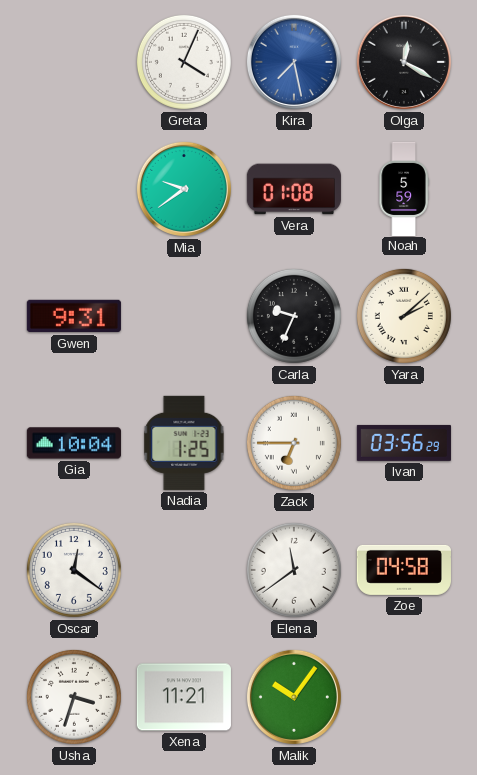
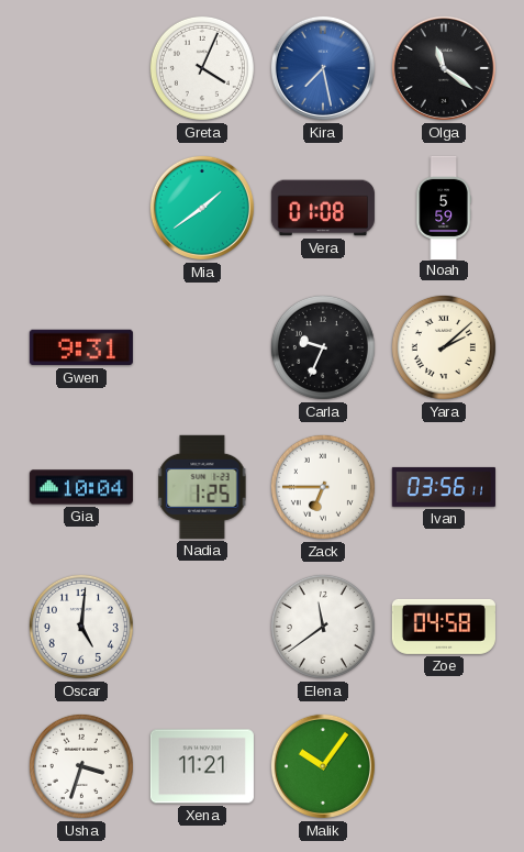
Olga: 12:20 -> 11:21
Mia: 9:39 -> 1:39
Ivan: 03:56:29 -> 03:56:11
Oscar: 12:21 -> 5:01
